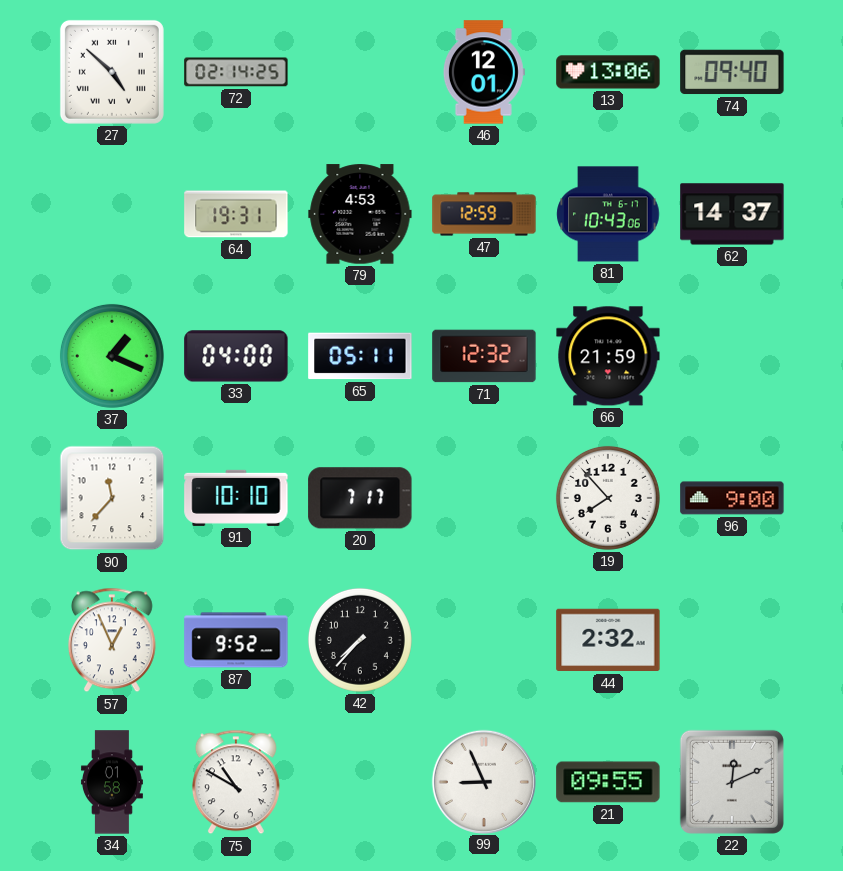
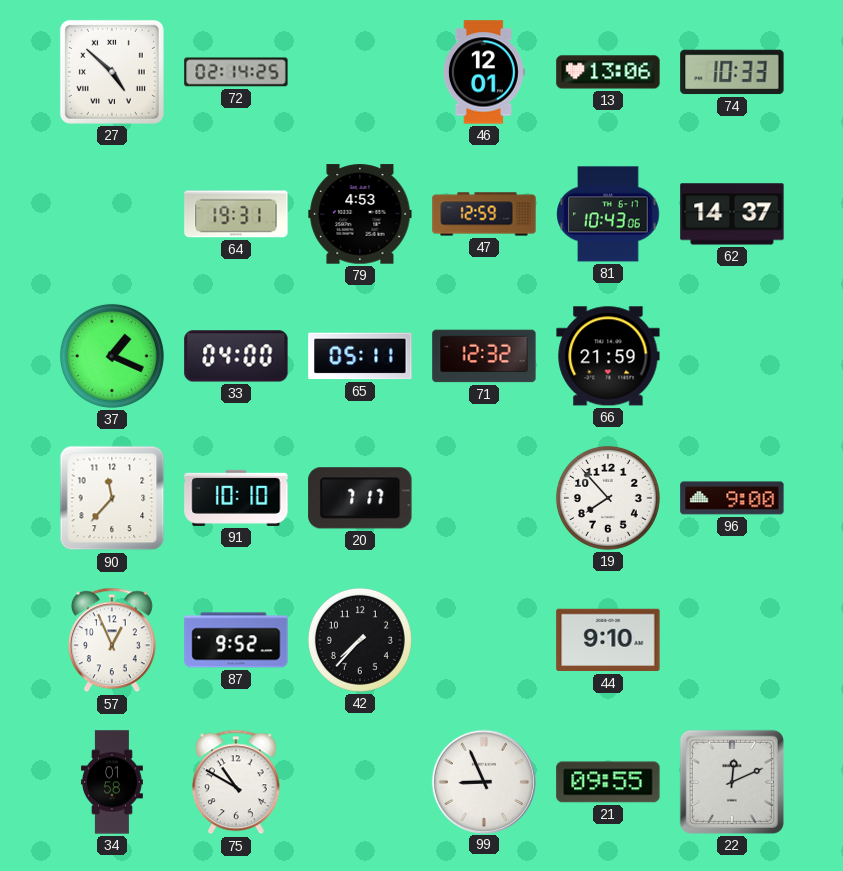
74: 09:40 -> 10:33
44: 2:32 -> 9:10
